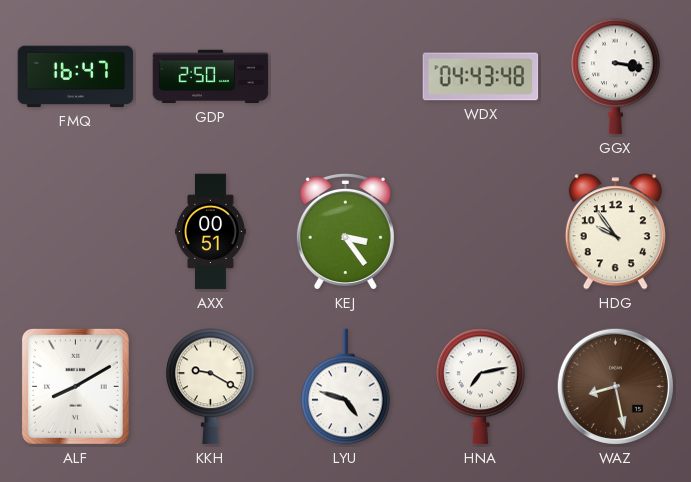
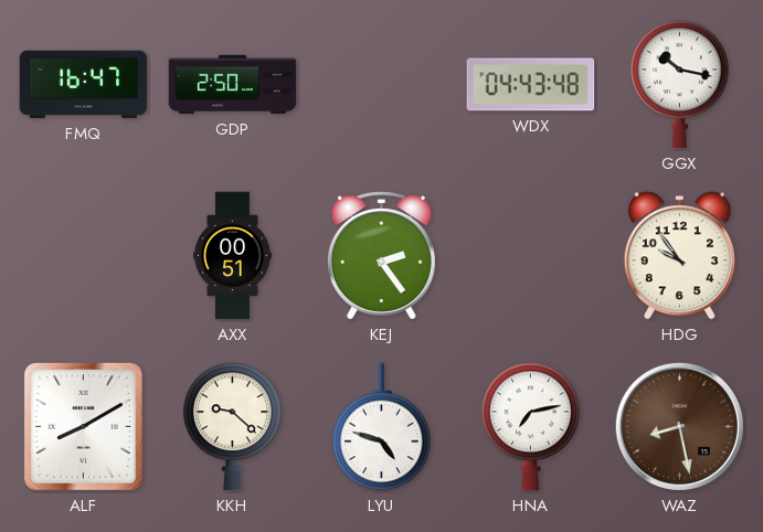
GGX: 3:17 -> 10:17
KEJ: 3:24 -> 2:24
KKH: 9:20 -> 9:22
